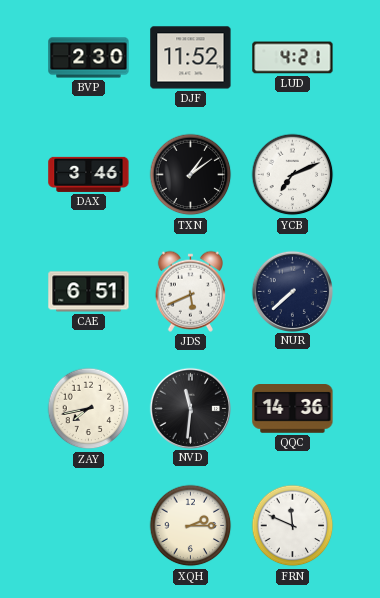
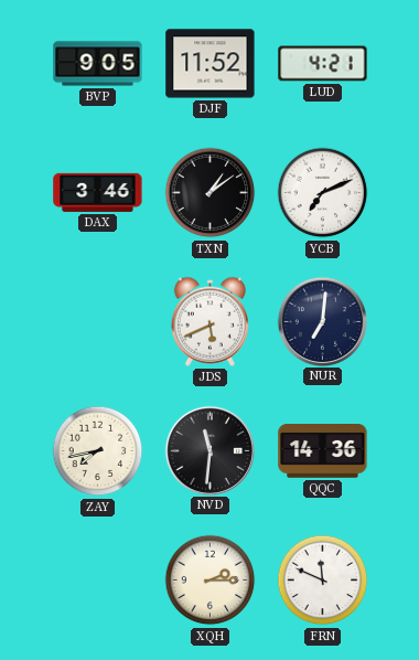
BVP: 2:30 -> 9:05
CAE: 6:51 -> none
NUR: 7:38 -> 7:01
